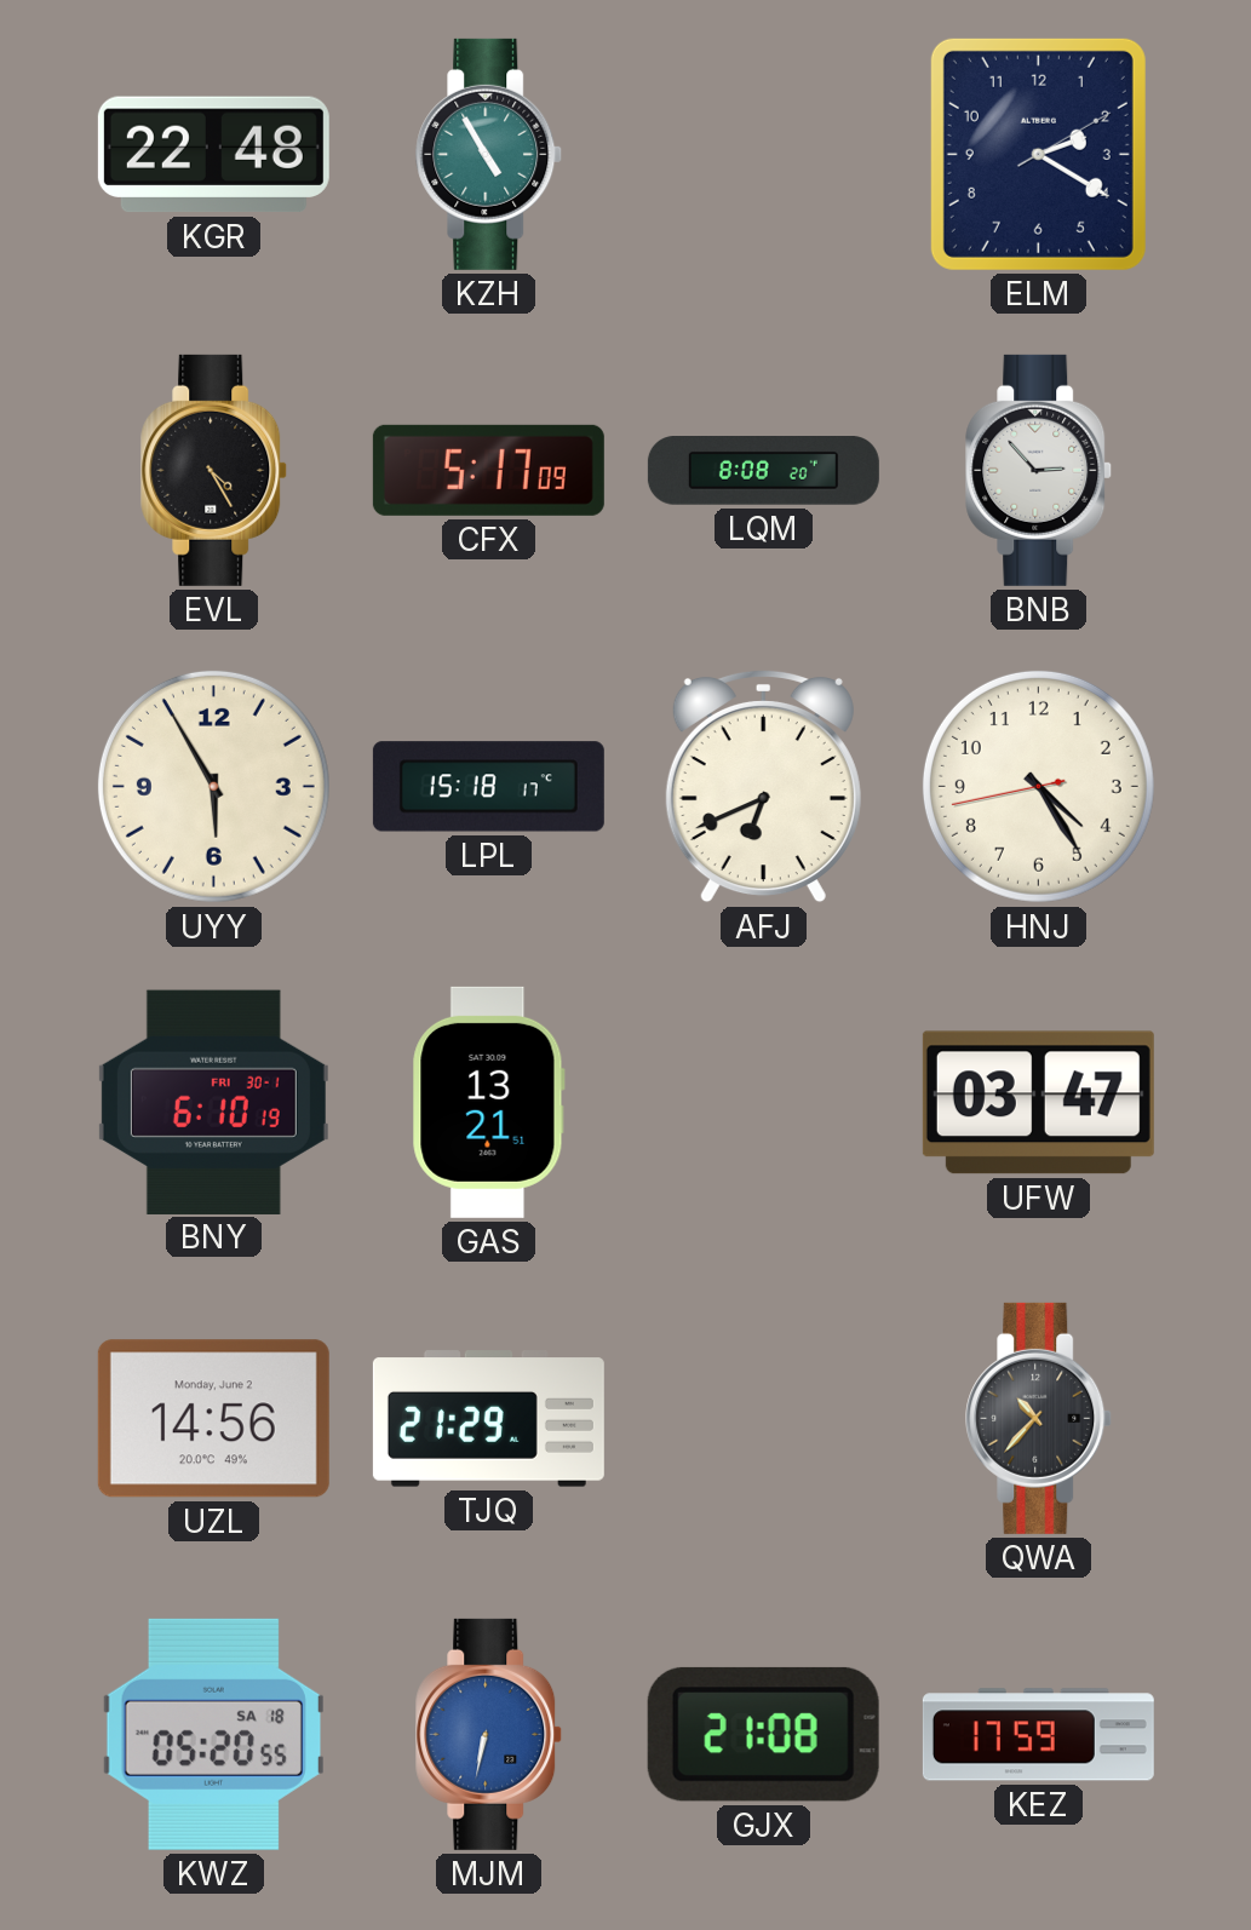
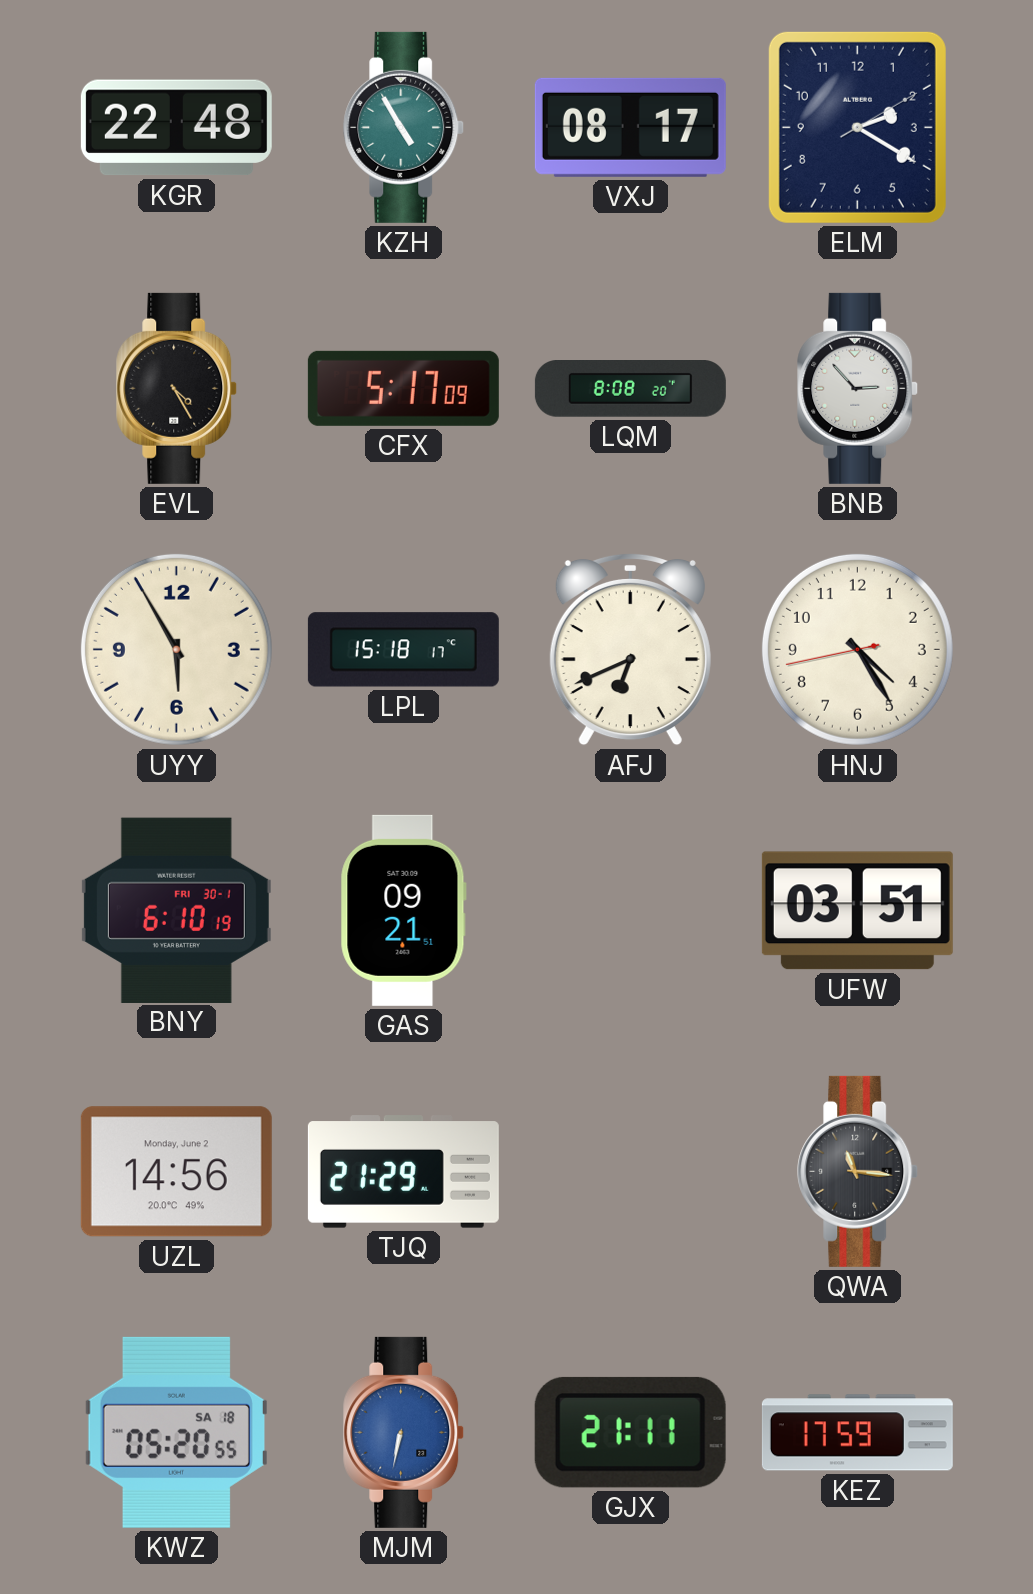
VXJ: none -> 08:17
GAS: 13:21 -> 09:21
UFW: 03:47 -> 03:51
QWA: 10:37 -> 11:16
GJX: 21:08 -> 21:11
